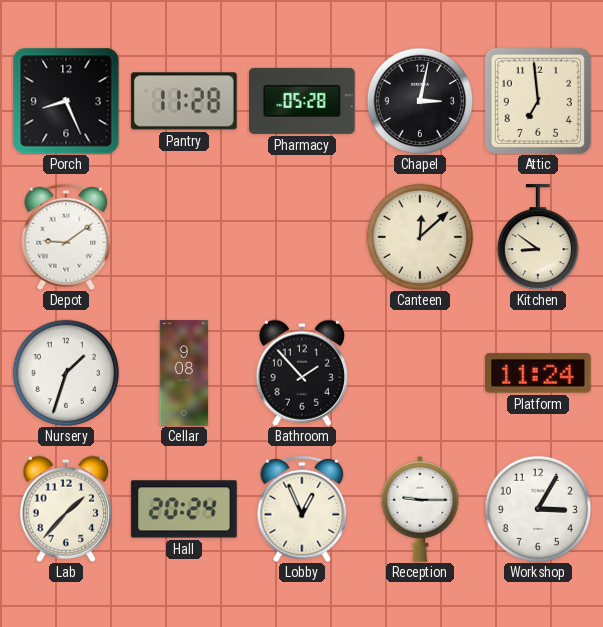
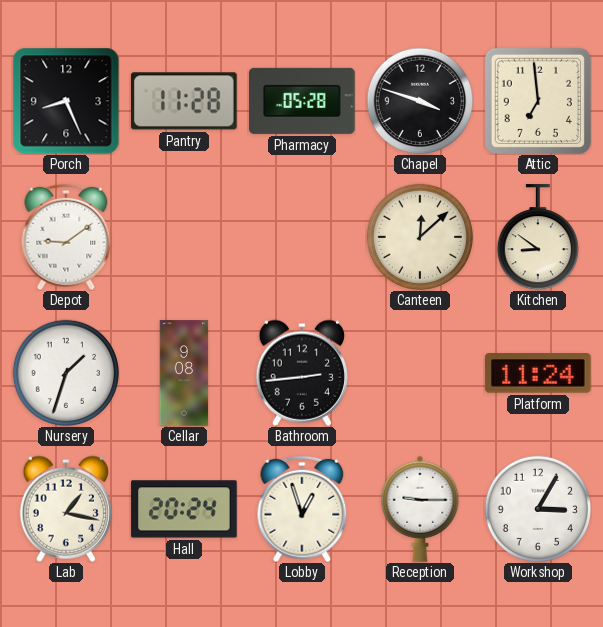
Chapel: 3:02 -> 3:48
Bathroom: 1:53 -> 2:44
Lab: 1:37 -> 1:17
Lobby: 12:56 -> 12:57
